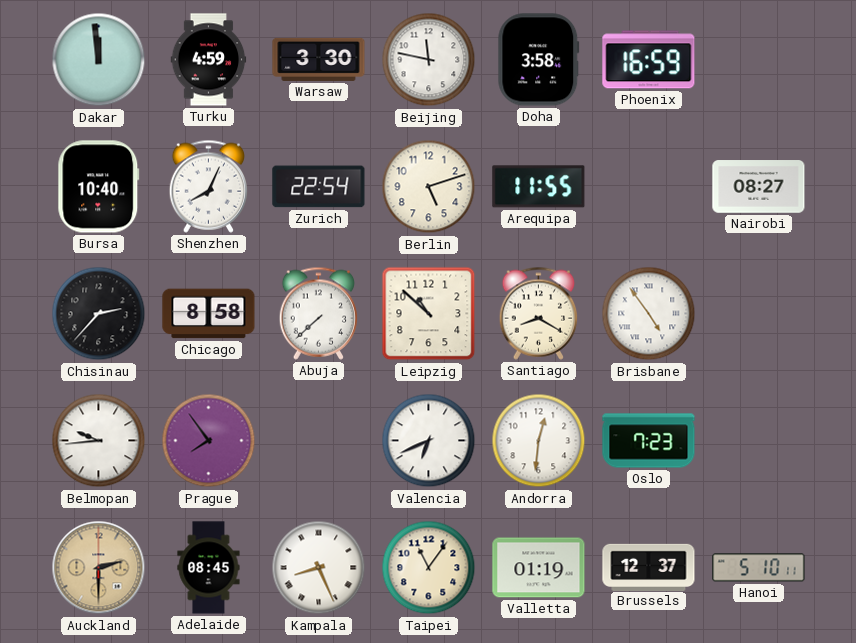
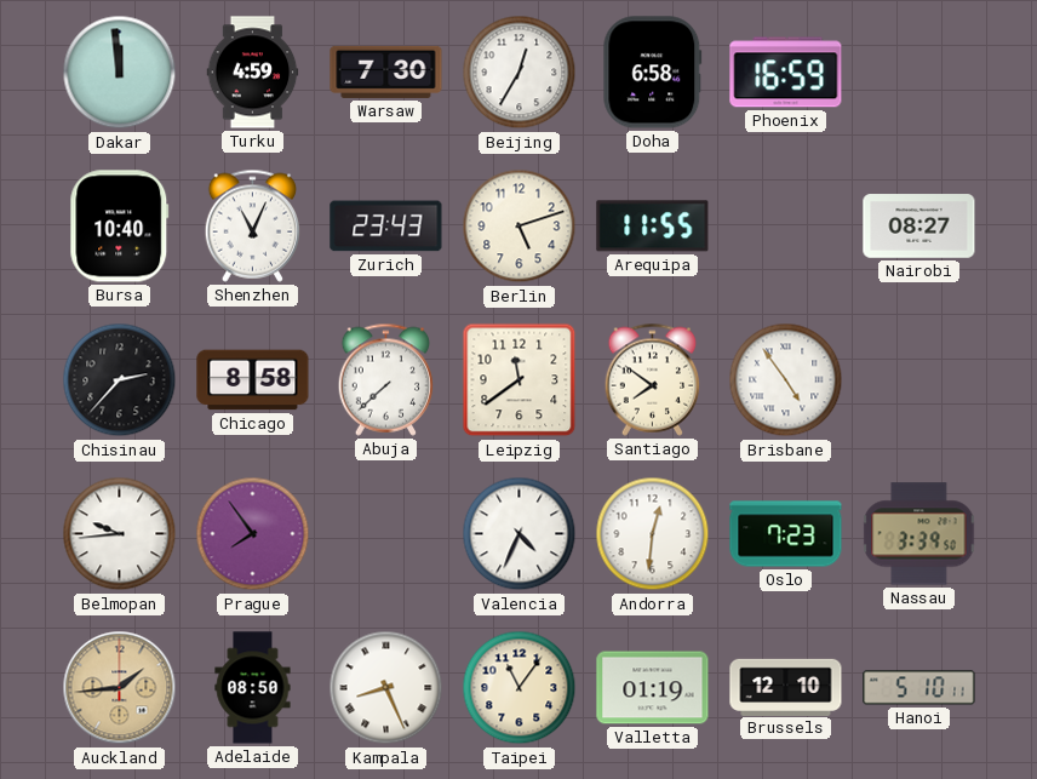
Warsaw: 3:30 -> 7:30
Beijing: 11:47 -> 12:35
Doha: 3:58 -> 6:58
Shenzhen: 8:04 -> 11:04
Zurich: 22:54 -> 23:43
Leipzig: 10:52 -> 11:39
Santiago: 8:20 -> 7:51
Valencia: 6:41 -> 4:34
Nassau: none -> 3:39
Auckland: 2:30 -> 1:44
Adelaide: 08:45 -> 08:50
Brussels: 12:37 -> 12:10
